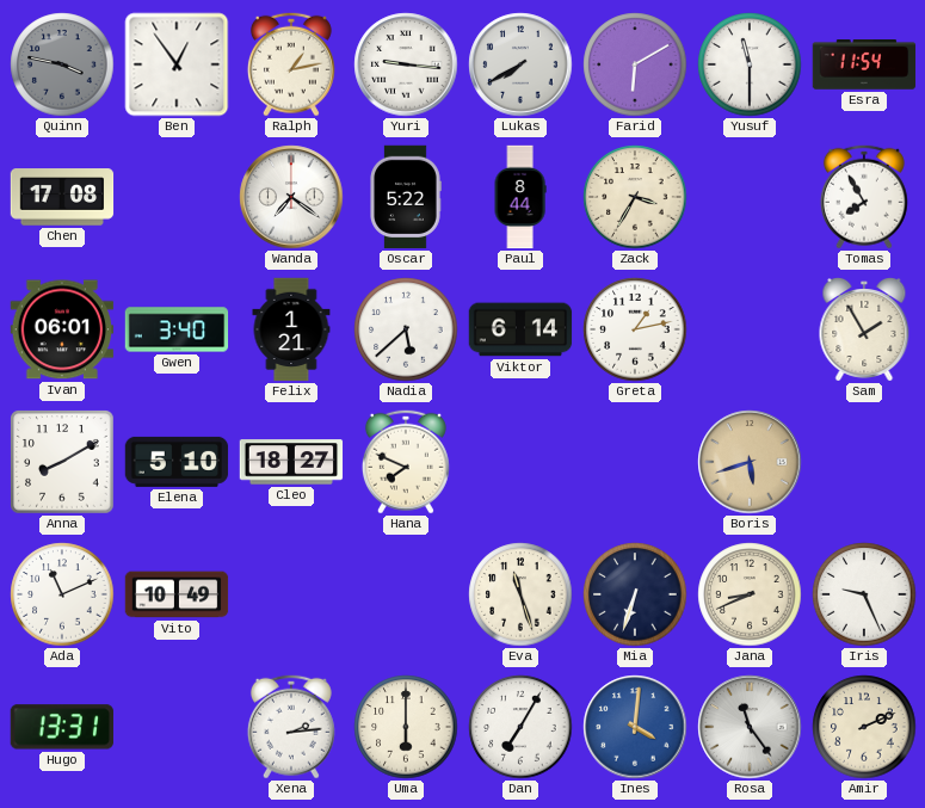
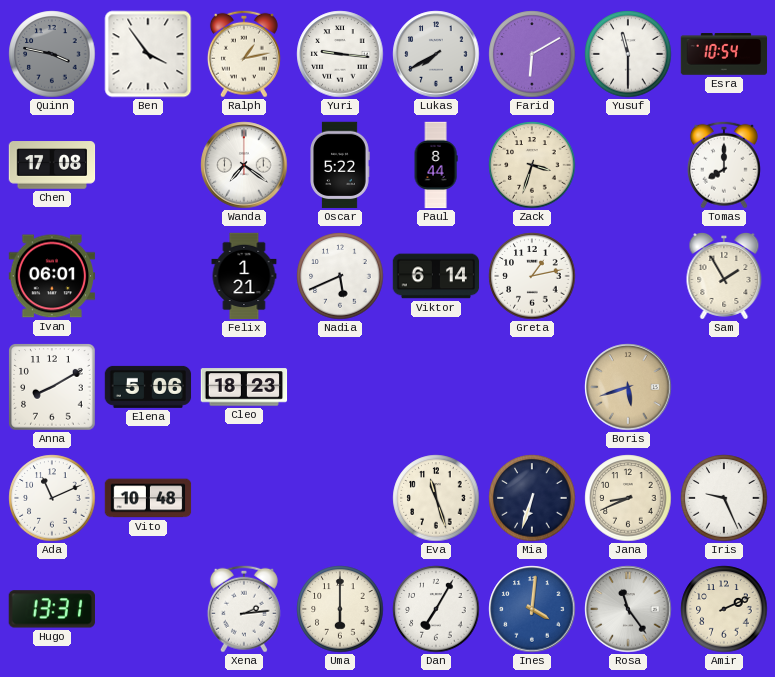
Ben: 12:54 -> 3:54
Esra: 11:54 -> 10:54
Zack: 3:35 -> 3:33
Tomas: 7:55 -> 8:00
Gwen: 3:40 -> none
Nadia: 5:38 -> 5:41
Elena: 5:10 -> 5:06
Cleo: 18:27 -> 18:23
Hana: 7:49 -> none
Vito: 10:49 -> 10:48
